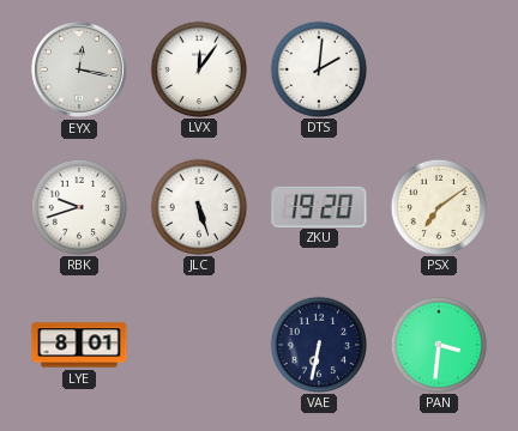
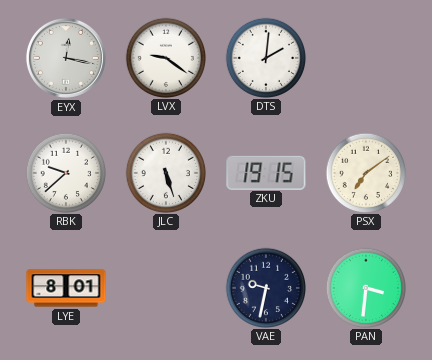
LVX: 12:06 -> 9:21
RBK: 9:42 -> 9:38
ZKU: 19:20 -> 19:15
VAE: 6:32 -> 9:32
